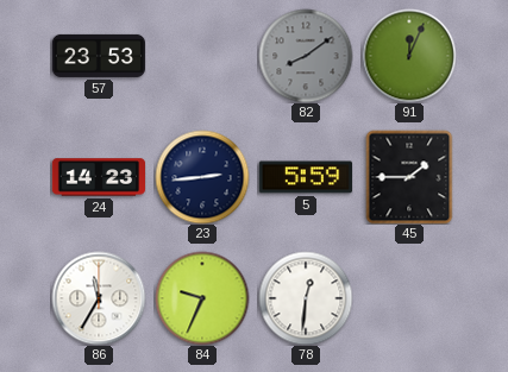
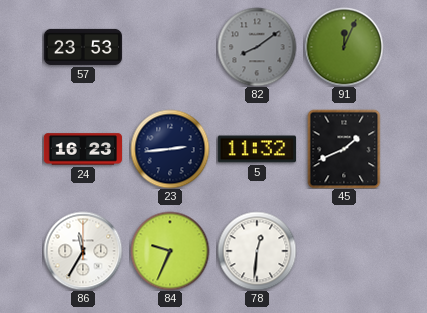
24: 14:23 -> 16:23
5: 5:59 -> 11:32
45: 1:45 -> 1:41
